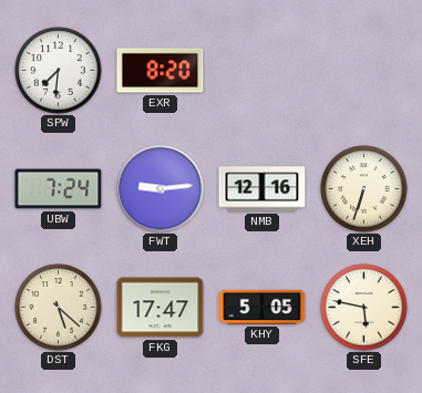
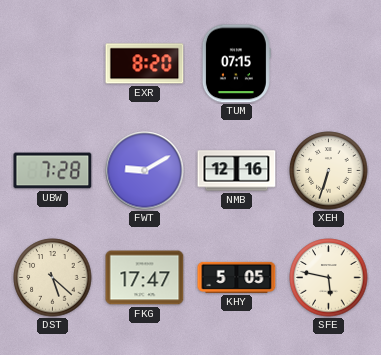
SPW: 7:31 -> none
TUM: none -> 07:15
UBW: 7:24 -> 7:28
FWT: 9:14 -> 9:10
